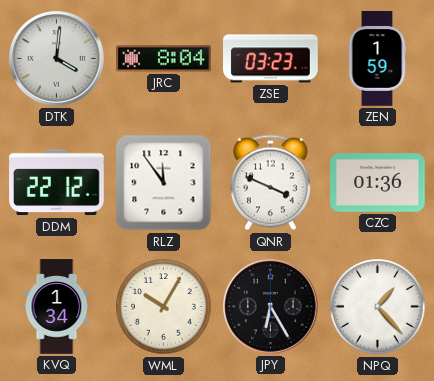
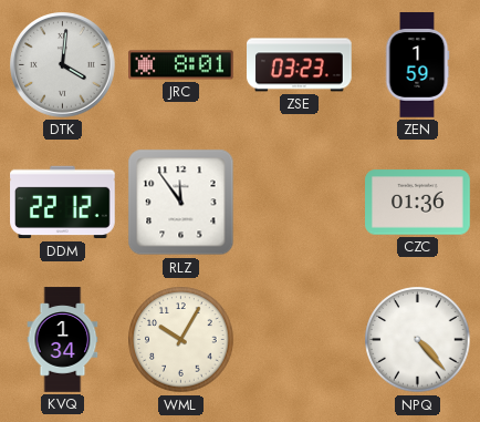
JRC: 8:04 -> 8:01
QNR: 3:49 -> none
JPY: 6:25 -> none
NPQ: 1:23 -> 4:23
